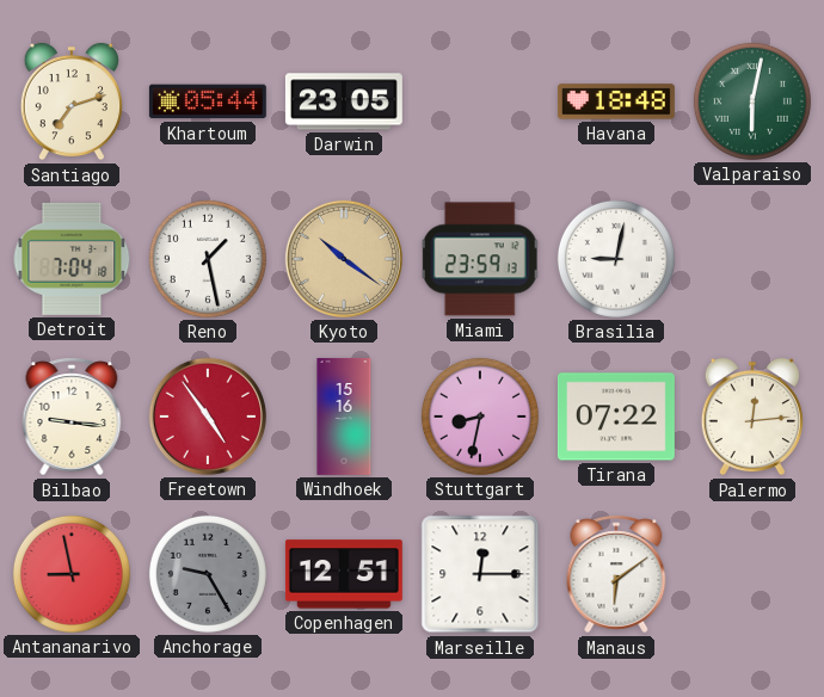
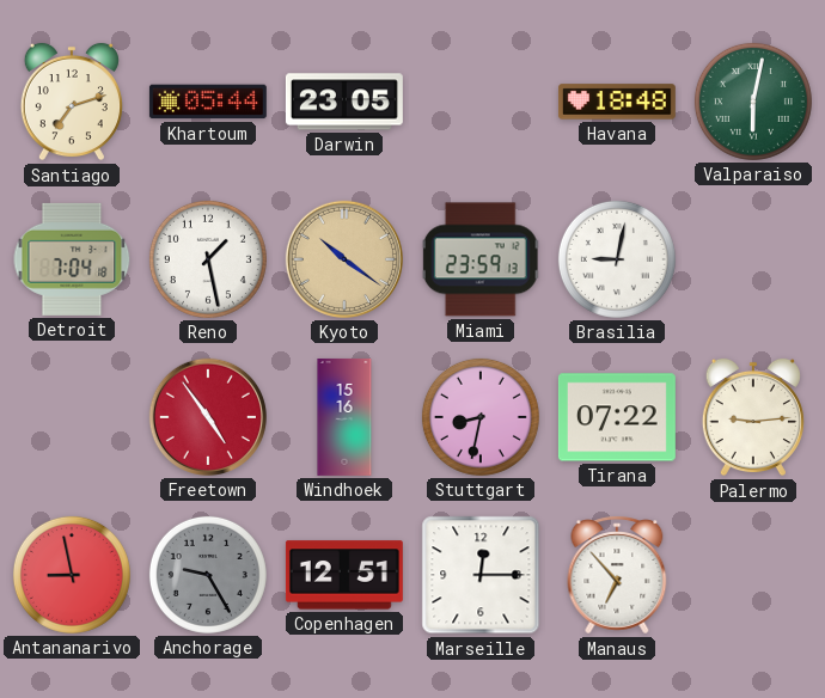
Bilbao: 9:16 -> none
Palermo: 12:14 -> 9:14
Manaus: 6:09 -> 6:53
